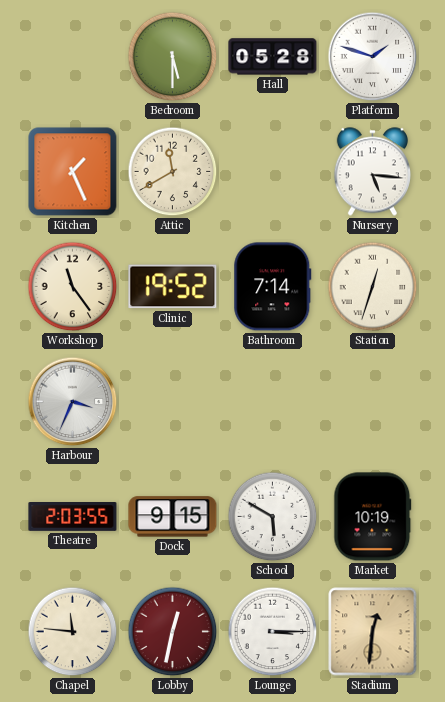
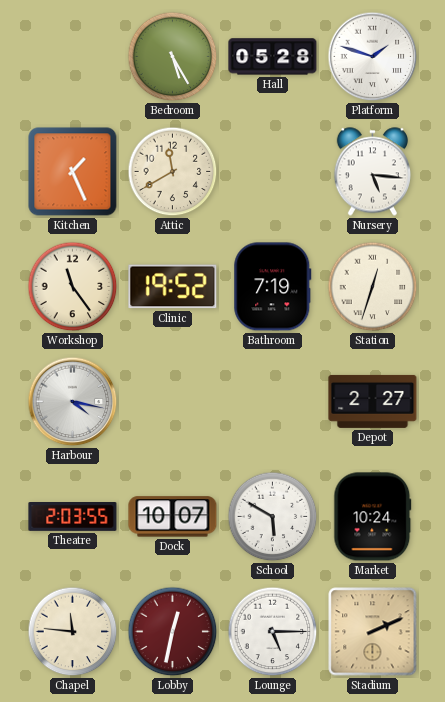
Bedroom: 5:30 -> 5:25
Bathroom: 7:14 -> 7:19
Harbour: 3:34 -> 4:17
Depot: none -> 2:27
Dock: 9:15 -> 10:07
Market: 10:19 -> 10:24
Lounge: 3:15 -> 5:15
Stadium: 12:31 -> 2:11
